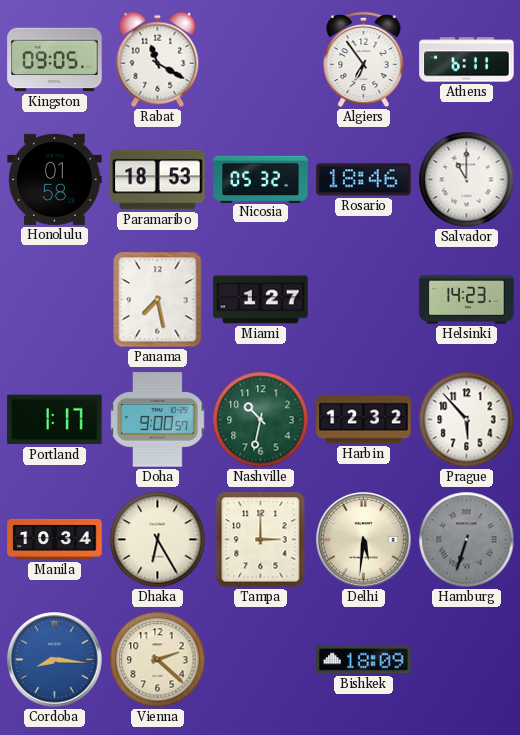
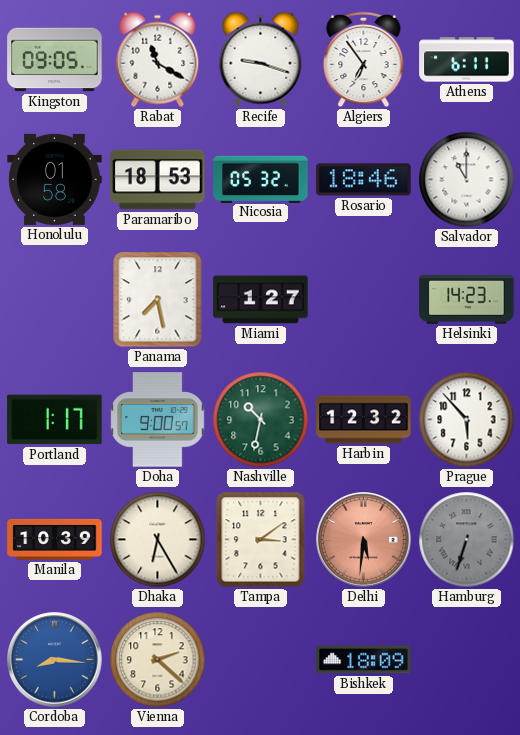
Recife: none -> 9:18
Manila: 10:34 -> 10:39
Tampa: 3:00 -> 3:09
Delhi dial: cream -> salmon
